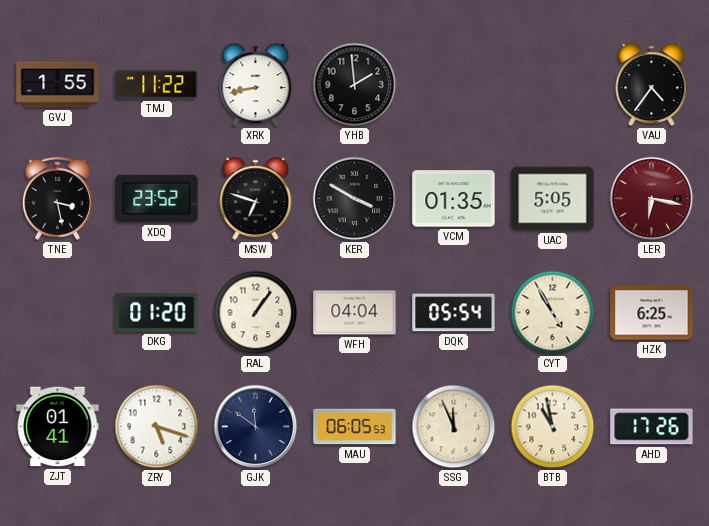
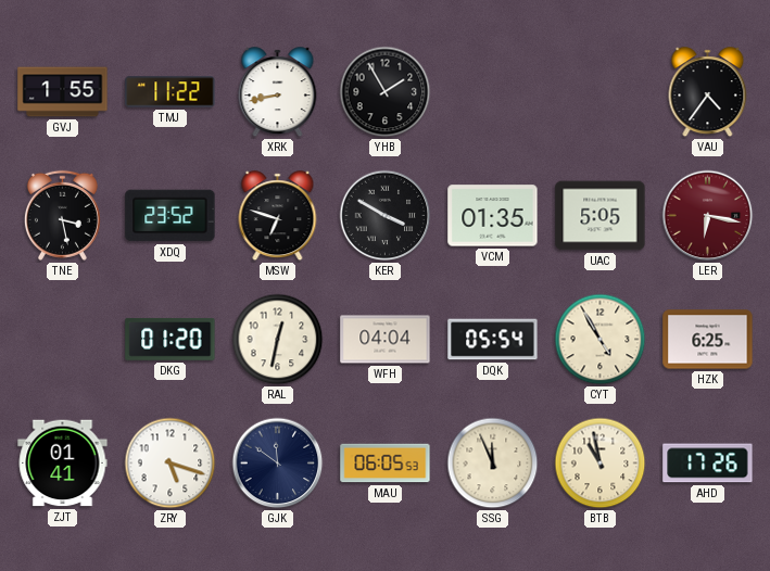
YHB: 1:59 -> 1:55
RAL: 1:06 -> 12:32
